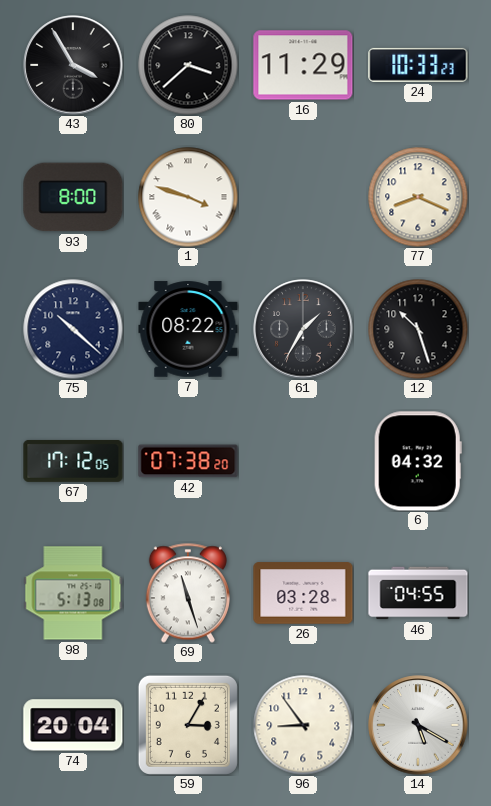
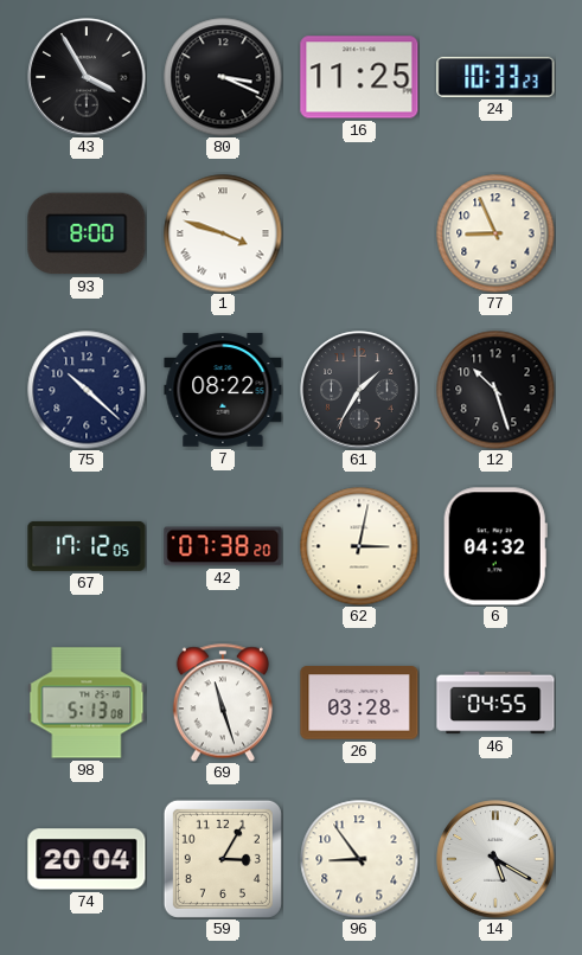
80: 3:38 -> 3:19
16: 11:29 -> 11:25
77: 8:19 -> 8:56
62: none -> 3:02
